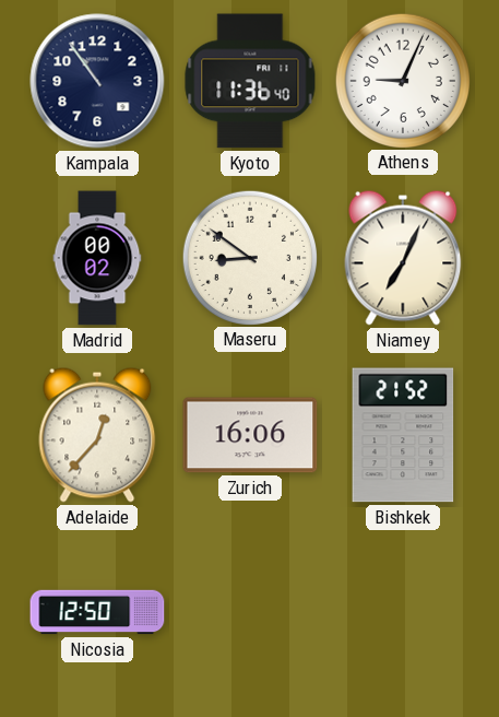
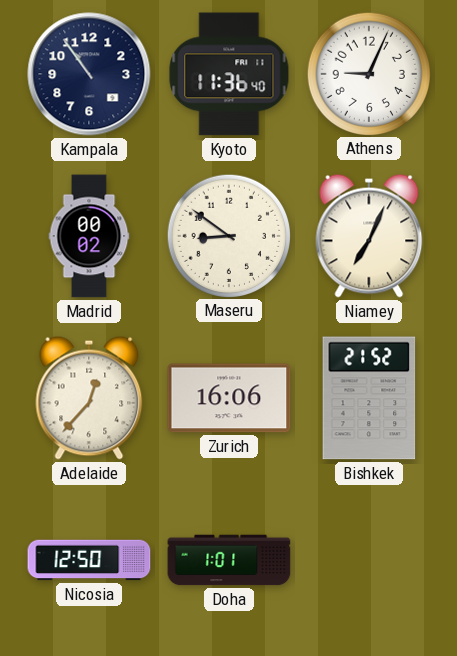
Doha: none -> 1:01
